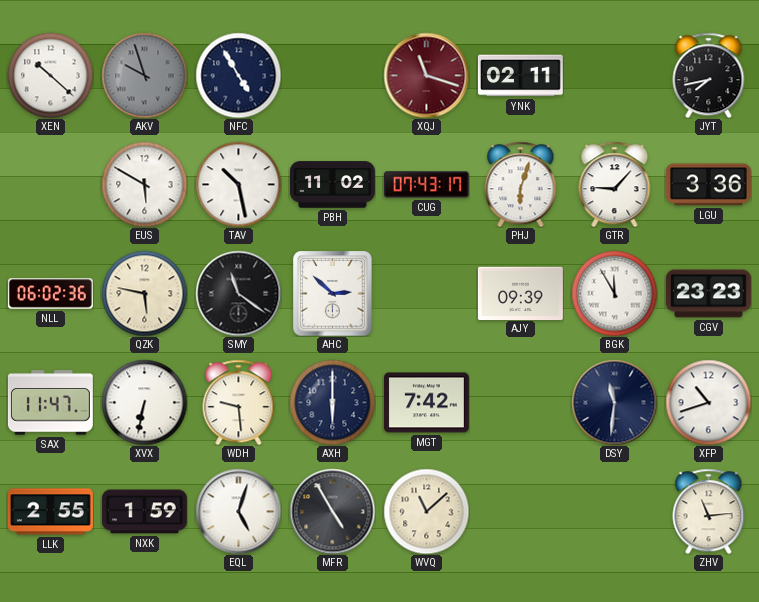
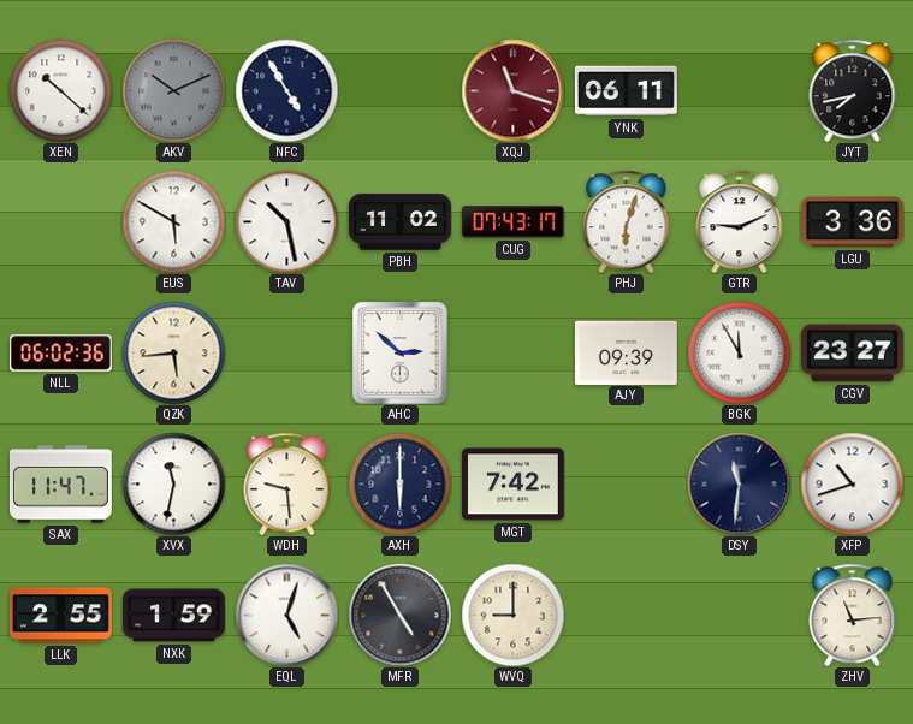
AKV: 9:57 -> 10:11
YNK: 02:11 -> 06:11
GTR: 9:07 -> 9:11
QZK: 5:47 -> 5:44
SMY: 11:21 -> none
CGV: 23:23 -> 23:27
XVX: 6:32 -> 11:32
WVQ: 11:08 -> 9:00
